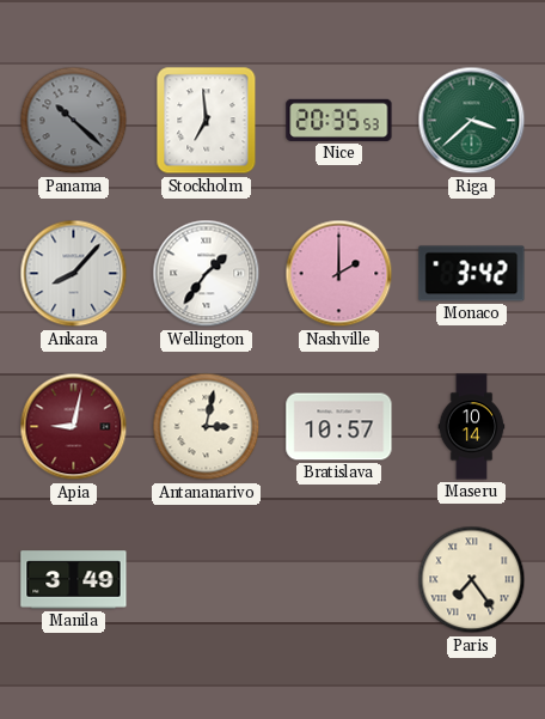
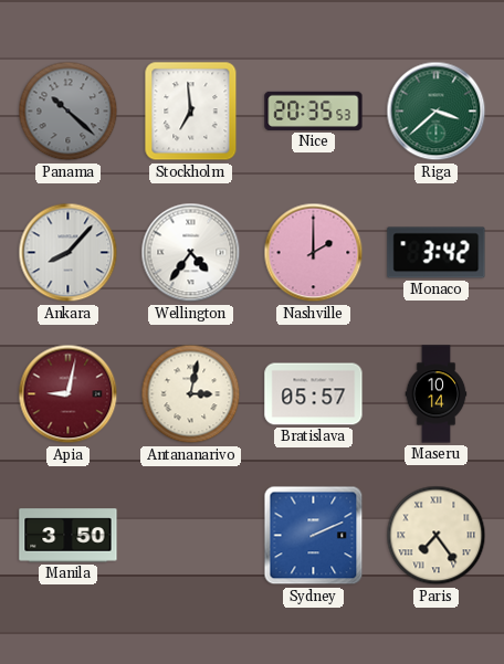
Wellington: 1:36 -> 4:36
Bratislava: 10:57 -> 05:57
Manila: 3:49 -> 3:50
Sydney: none -> 2:11
